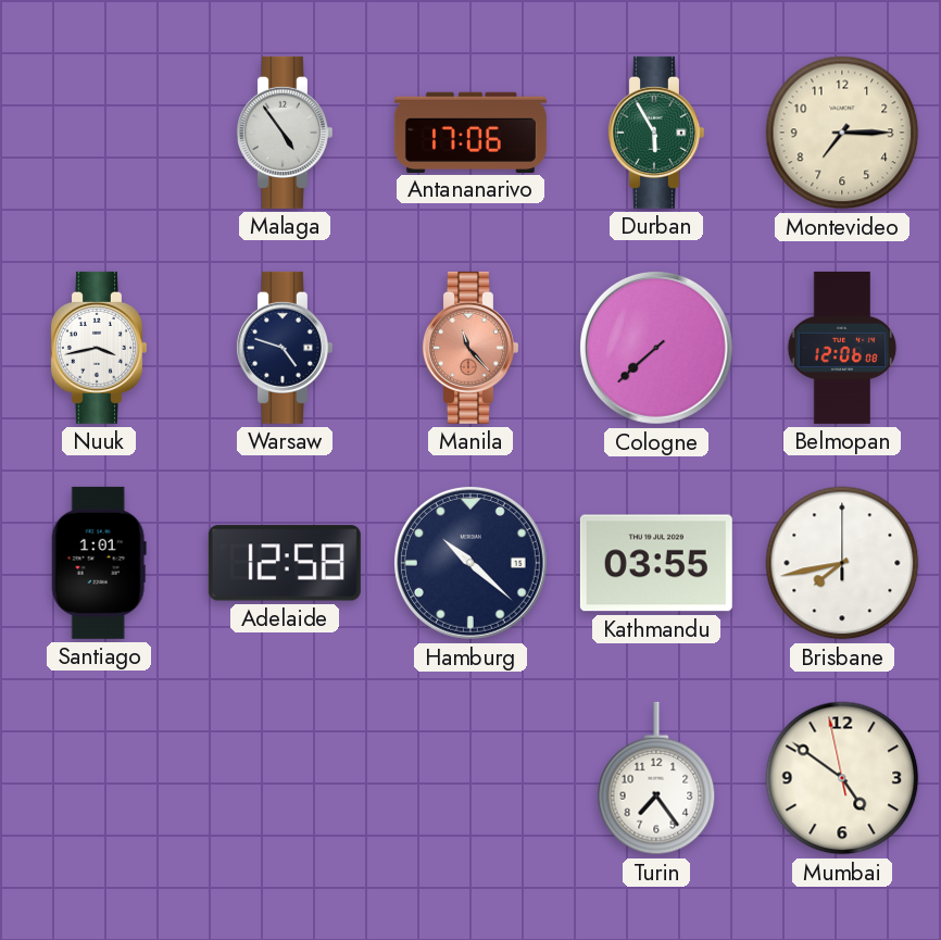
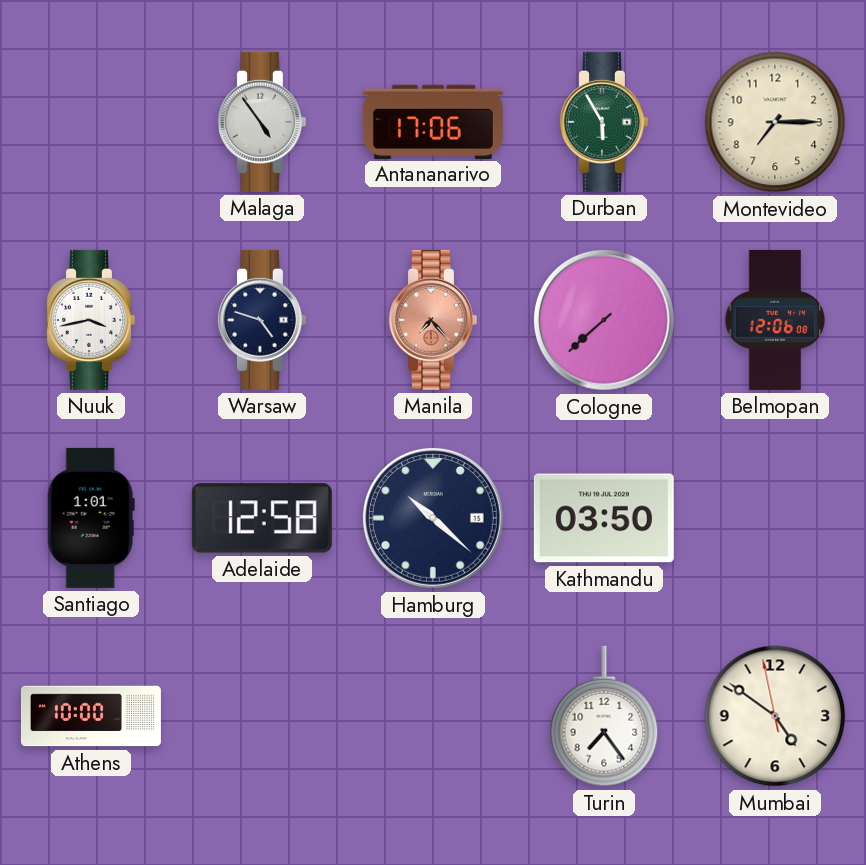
Manila: 11:23 -> 7:23
Kathmandu: 03:55 -> 03:50
Brisbane: 7:43 -> none
Athens: none -> 10:00
